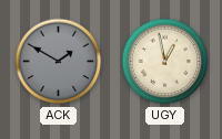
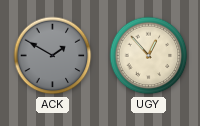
UGY: 12:58 -> 12:53
